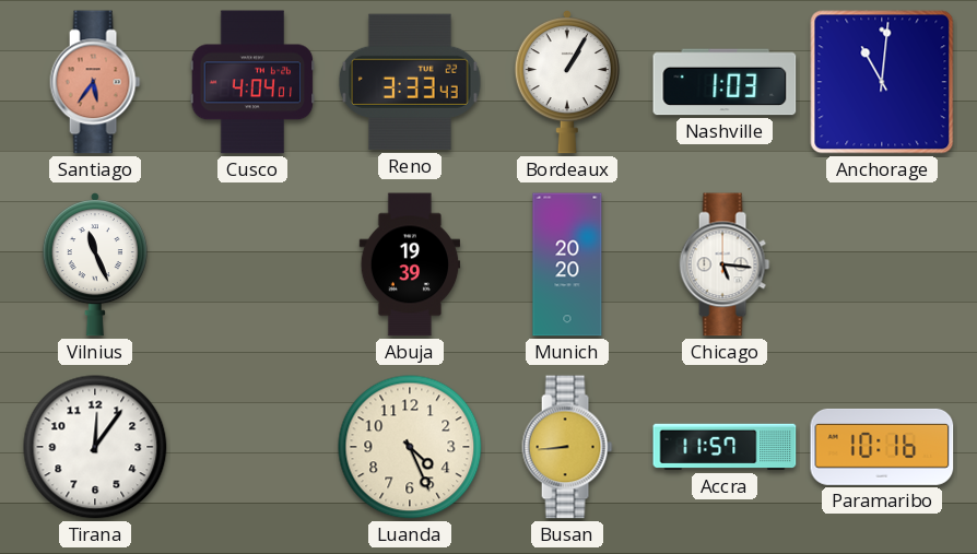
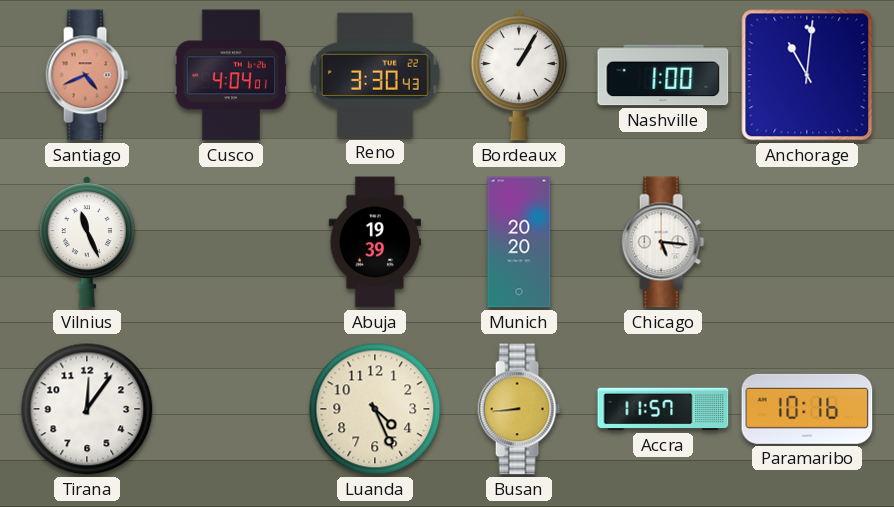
Santiago: 5:36 -> 4:41
Reno: 3:33 -> 3:30
Nashville: 1:03 -> 1:00
